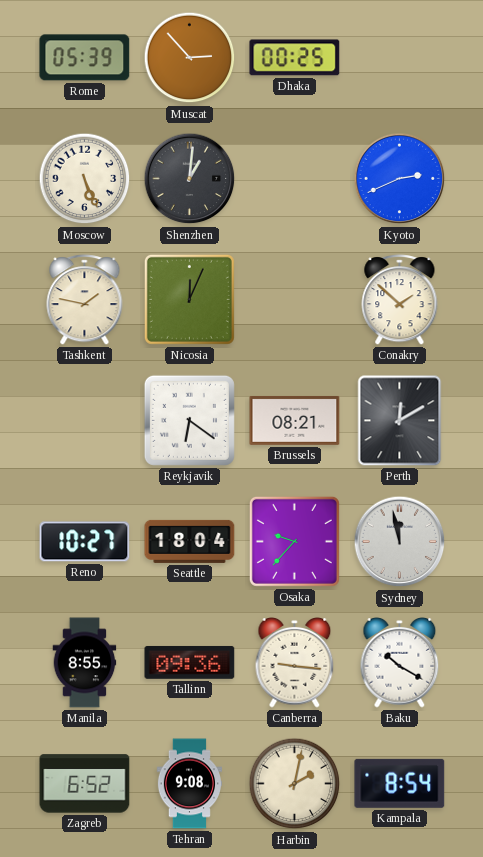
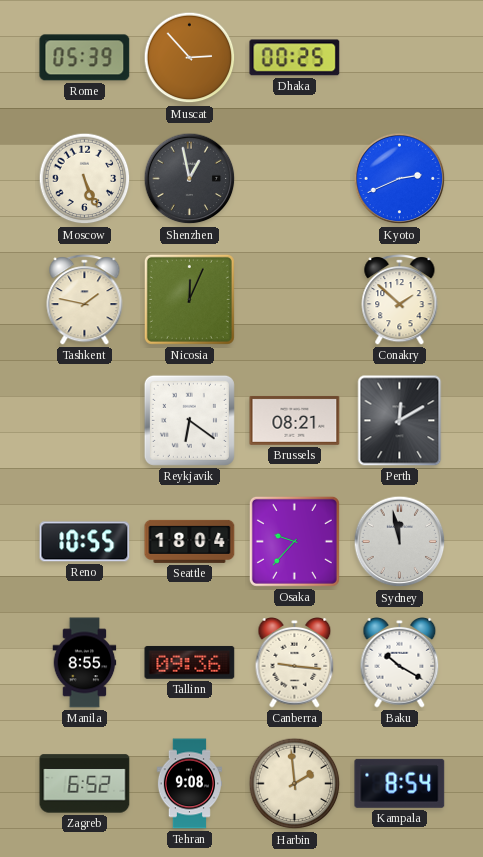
Shenzhen: 1:01 -> 12:58
Reno: 10:27 -> 10:55
Harbin: 2:02 -> 1:59
